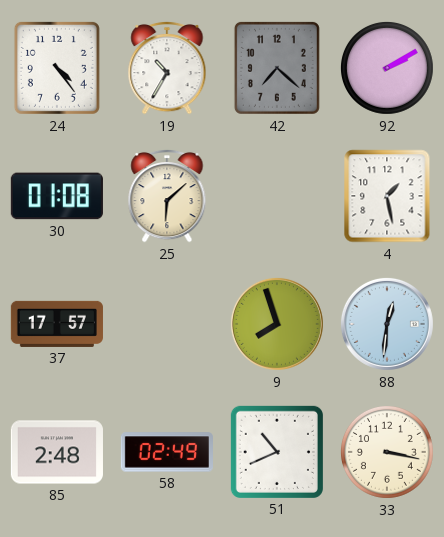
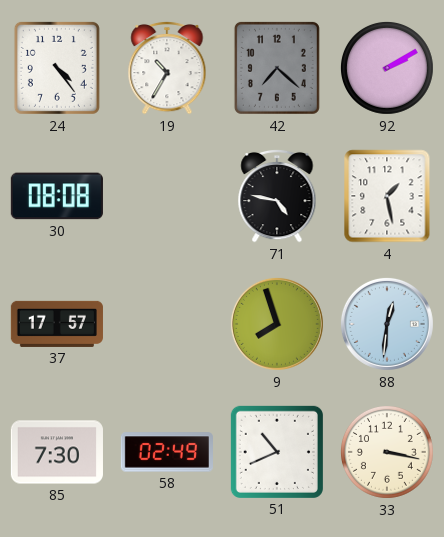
30: 01:08 -> 08:08
25: 6:08 -> none
71: none -> 4:47
85: 2:48 -> 7:30
